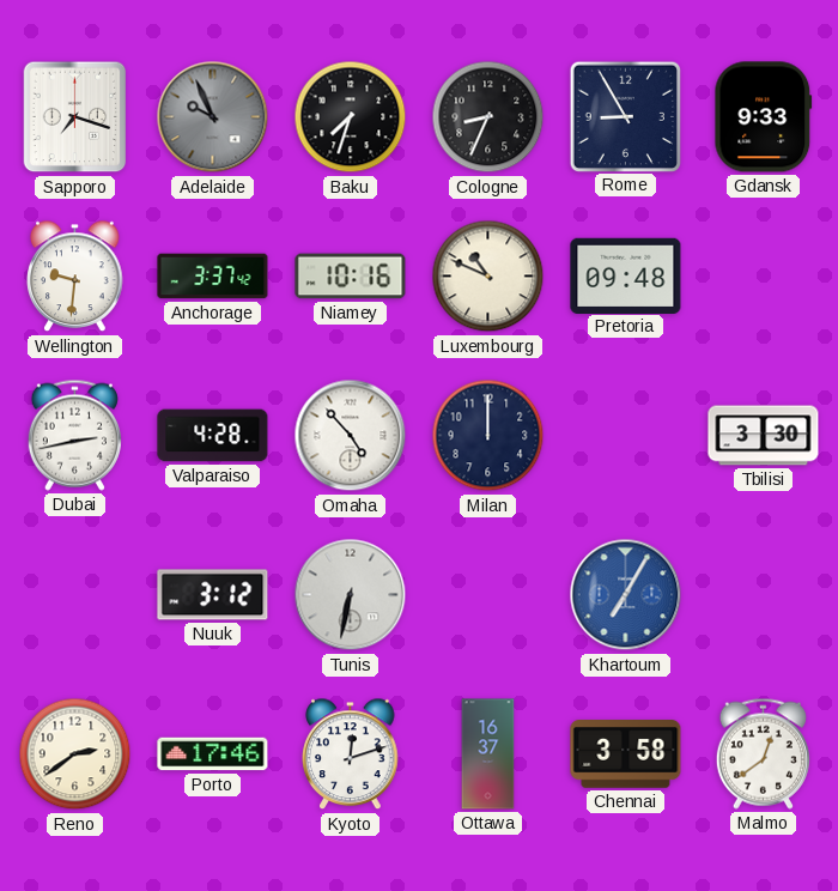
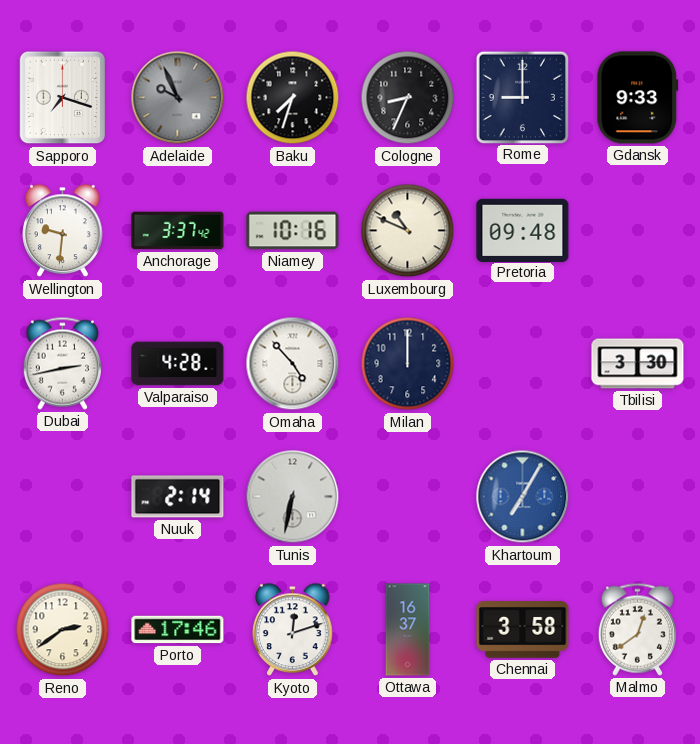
Rome: 8:55 -> 9:00
Nuuk: 3:12 -> 2:14
